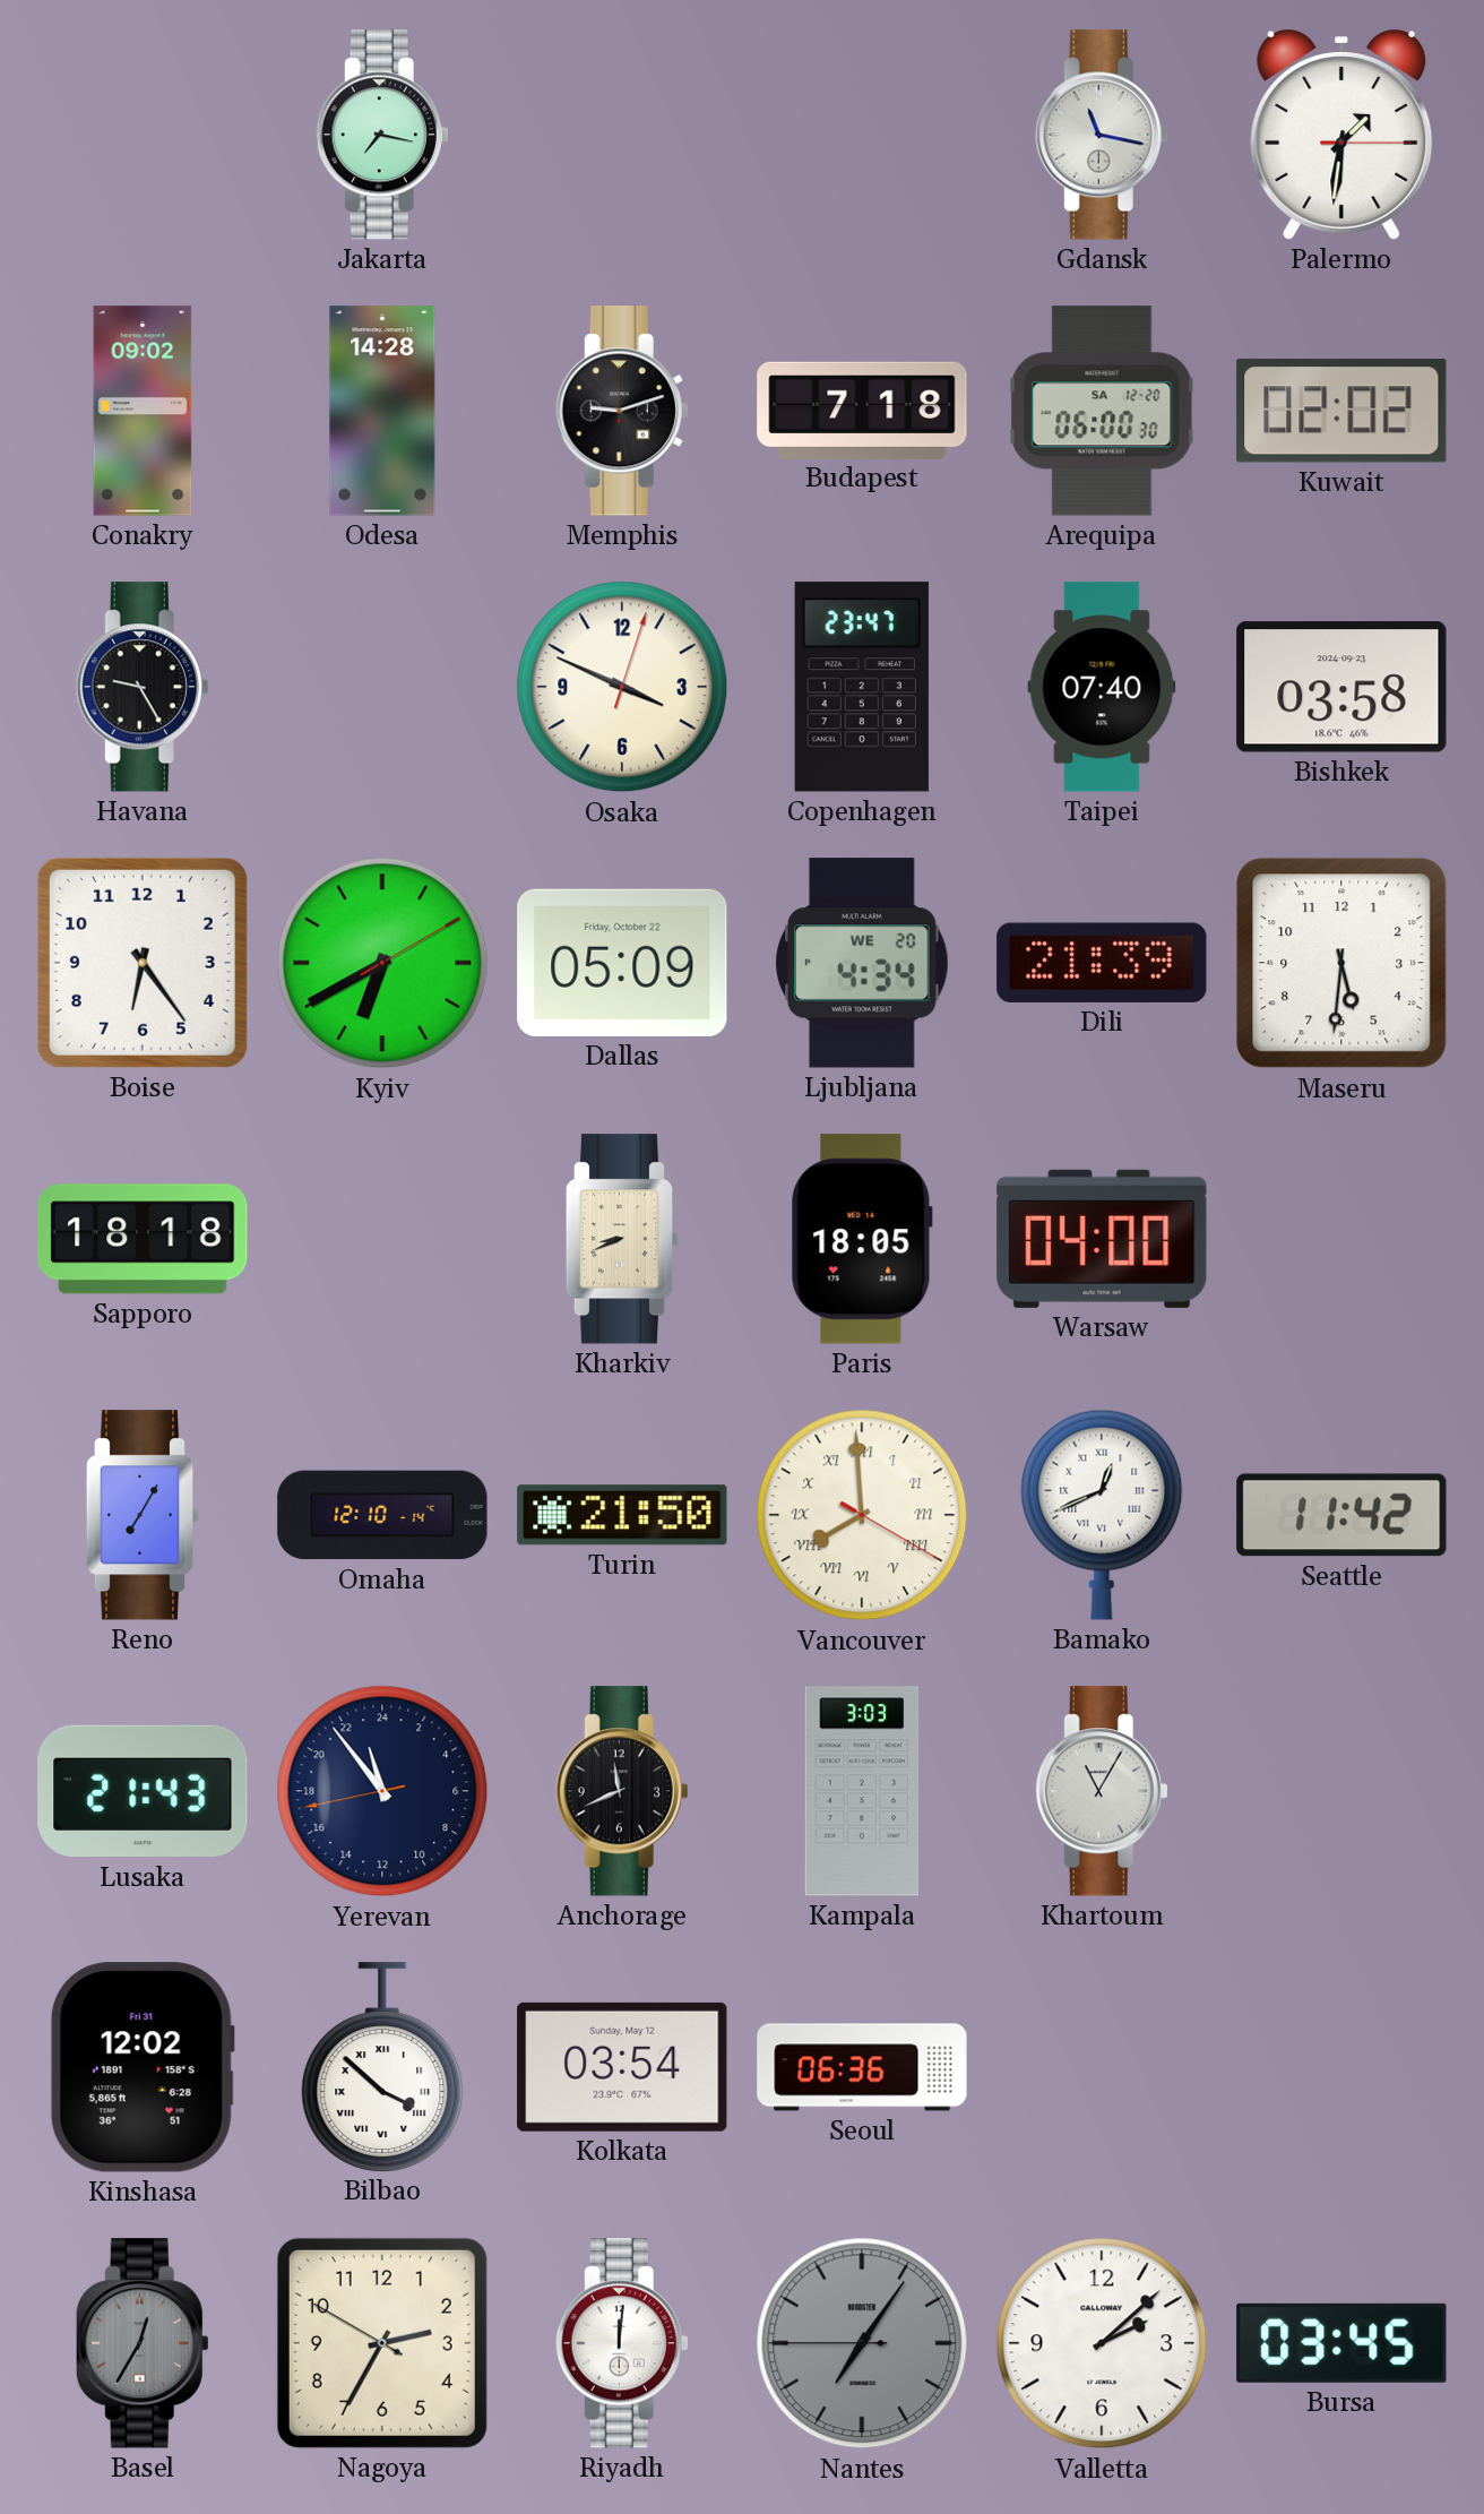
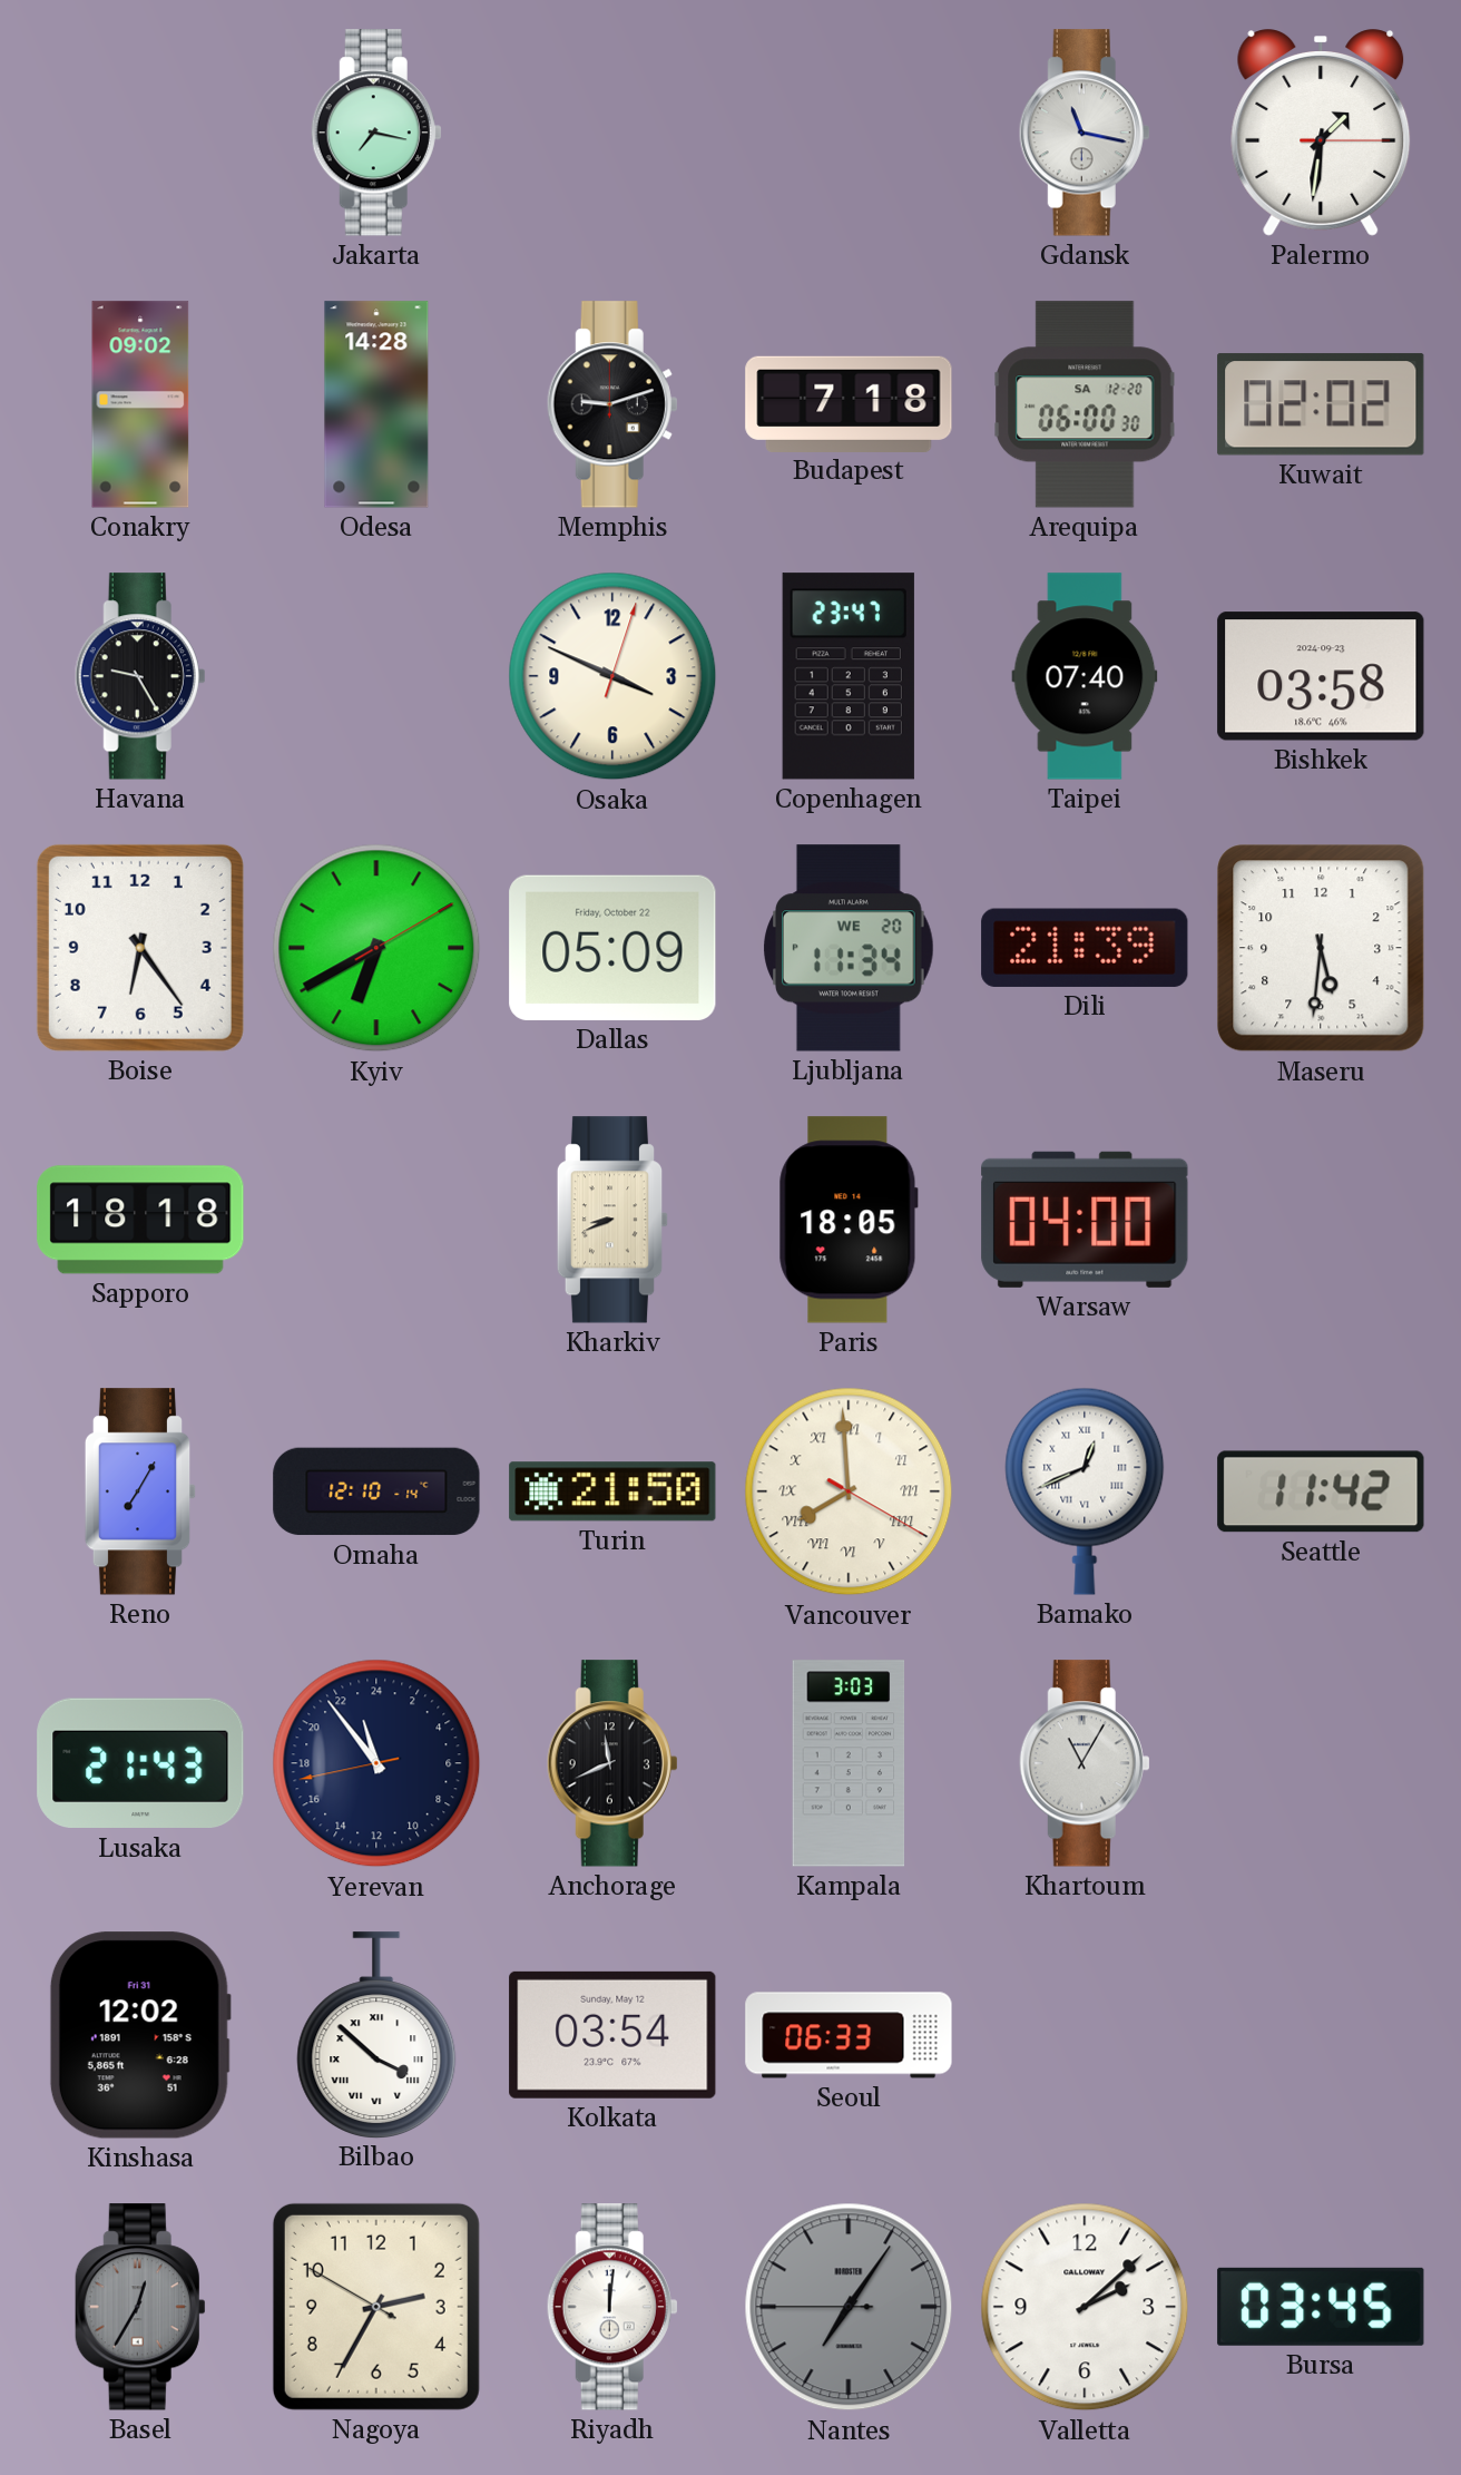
Ljubljana: 4:34 -> 11:34
Seoul: 06:36 -> 06:33
